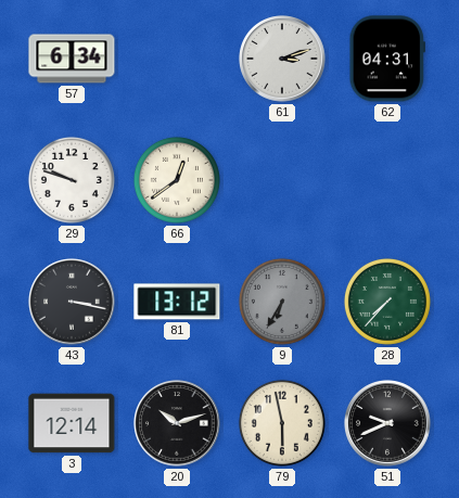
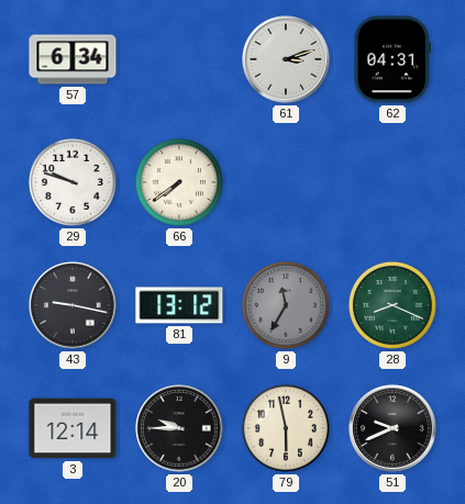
66: 12:39 -> 7:39
43: 3:17 -> 9:17
9: 6:35 -> 11:35
28: 7:37 -> 8:19
20: 10:12 -> 9:45
